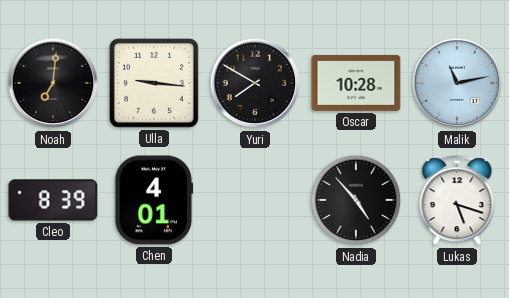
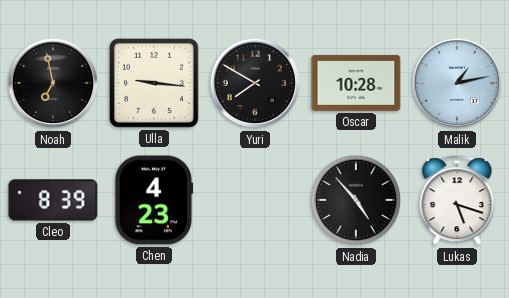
Noah: 7:01 -> 6:58
Malik: 11:13 -> 1:13
Chen: 4:01 -> 4:23
